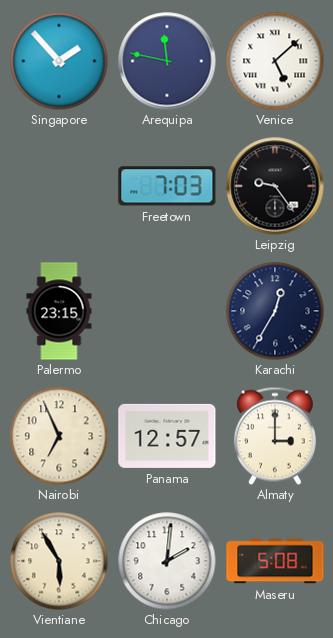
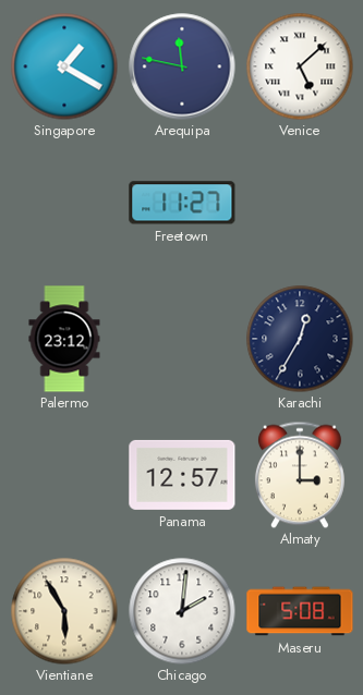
Singapore: 1:53 -> 1:20
Freetown: 7:03 -> 11:27
Leipzig: 9:24 -> none
Palermo: 23:15 -> 23:12
Nairobi: 6:56 -> none
